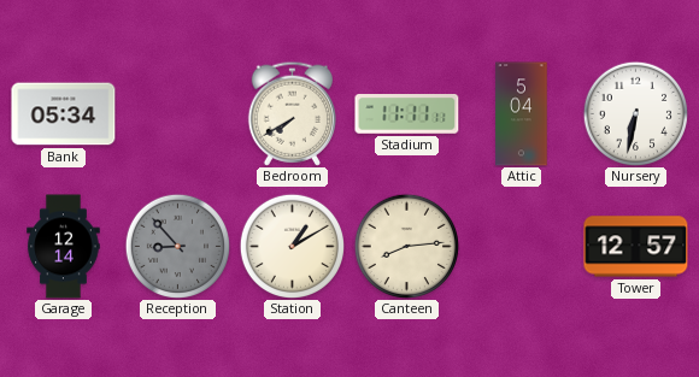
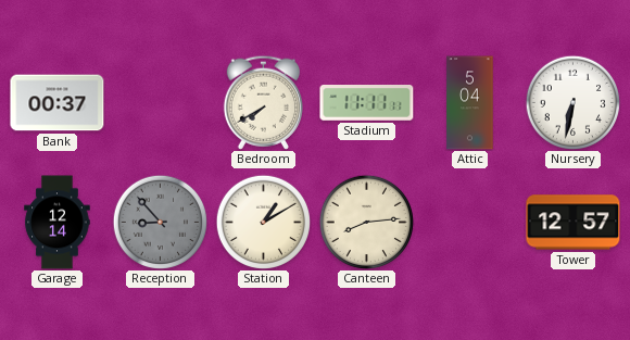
Bank: 05:34 -> 00:37
